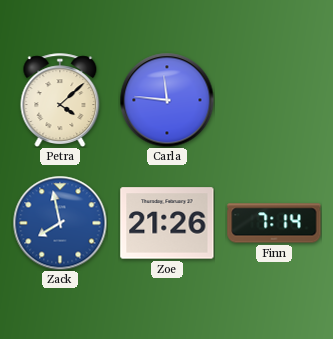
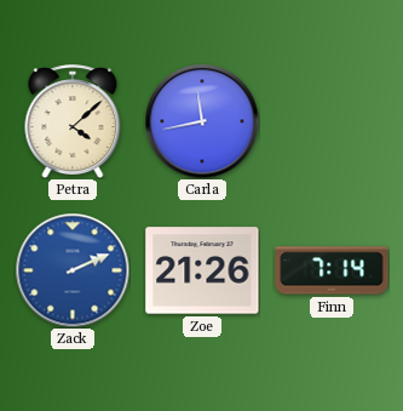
Carla: 11:46 -> 11:43
Zack: 7:58 -> 2:11
